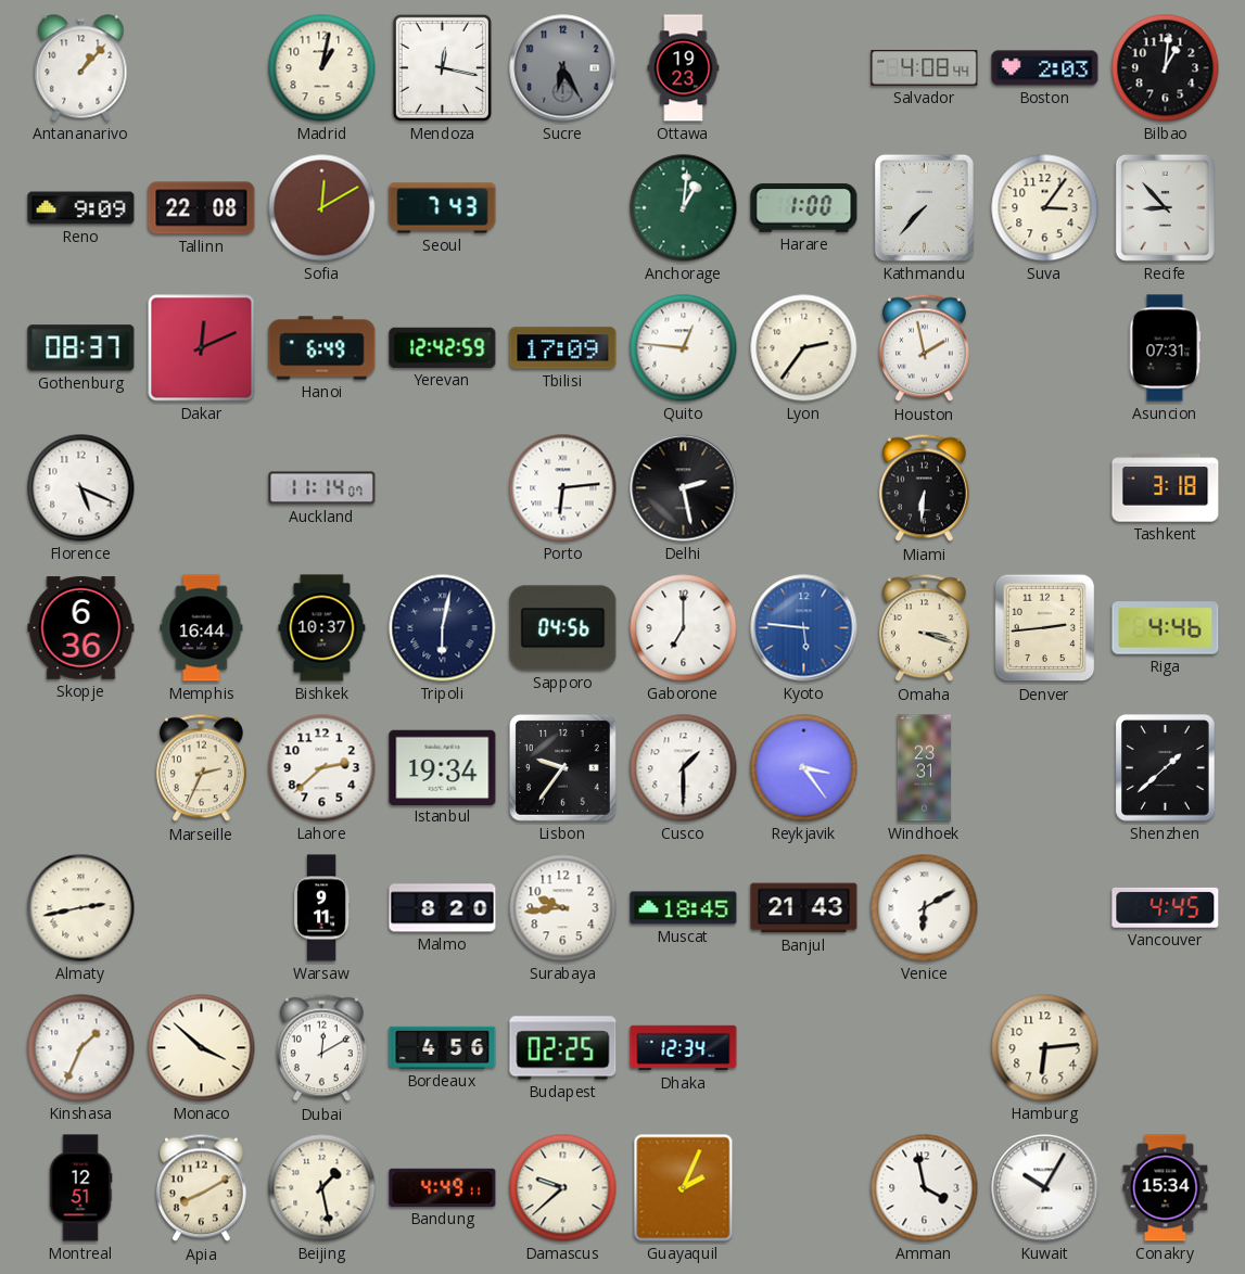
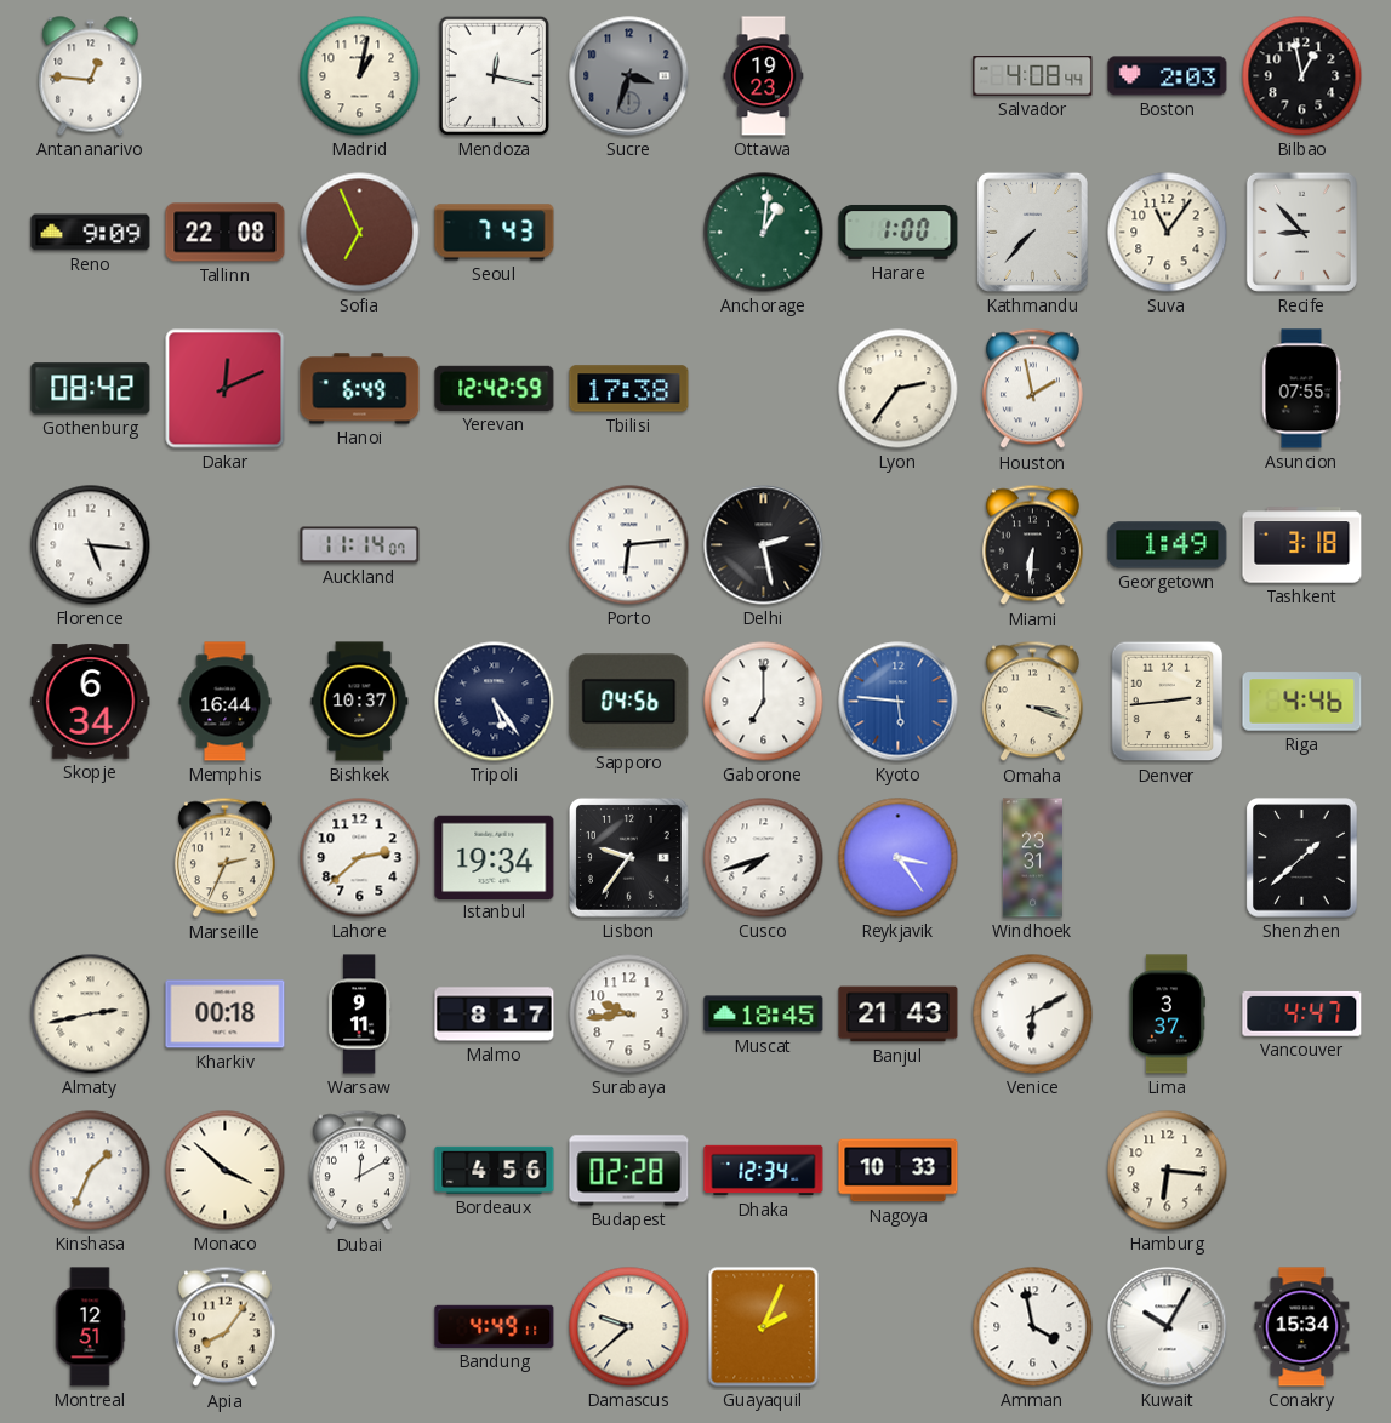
Antananarivo: 1:07 -> 12:46
Sucre: 6:25 -> 3:33
Bilbao: 1:01 -> 12:58
Sofia: 12:10 -> 6:56
Suva: 3:06 -> 11:06
Gothenburg: 08:37 -> 08:42
Tbilisi: 17:09 -> 17:38
Quito: 12:46 -> none
Asuncion: 07:31 -> 07:55
Florence: 5:19 -> 5:16
Georgetown: none -> 1:49
Skopje: 6:36 -> 6:34
Tripoli: 6:02 -> 5:24
Cusco: 1:30 -> 7:42
Kharkiv: none -> 00:18
Malmo: 8:20 -> 8:17
Lima: none -> 3:37
Vancouver: 4:45 -> 4:47
Budapest: 02:25 -> 02:28
Nagoya: none -> 10:33
Hamburg: 6:14 -> 6:16
Apia: 8:10 -> 8:06
Beijing: 1:28 -> none
